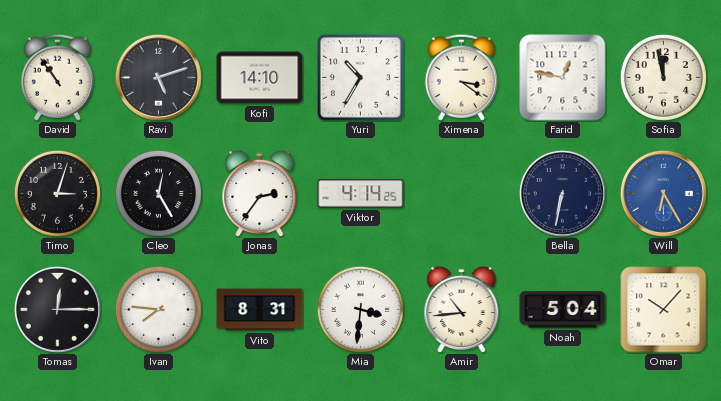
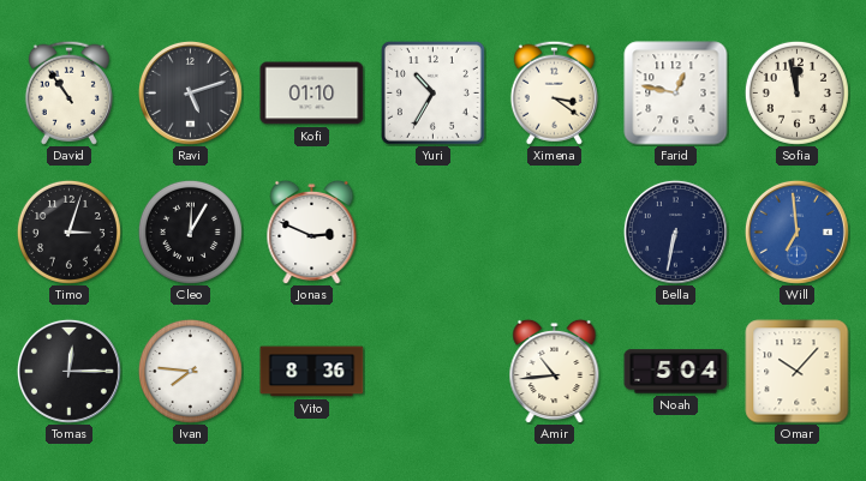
Kofi: 14:10 -> 01:10
Cleo: 12:25 -> 12:05
Jonas: 2:36 -> 2:49
Viktor: 4:14 -> none
Will: 6:25 -> 6:59
Vito: 8:31 -> 8:36
Mia: 3:31 -> none
